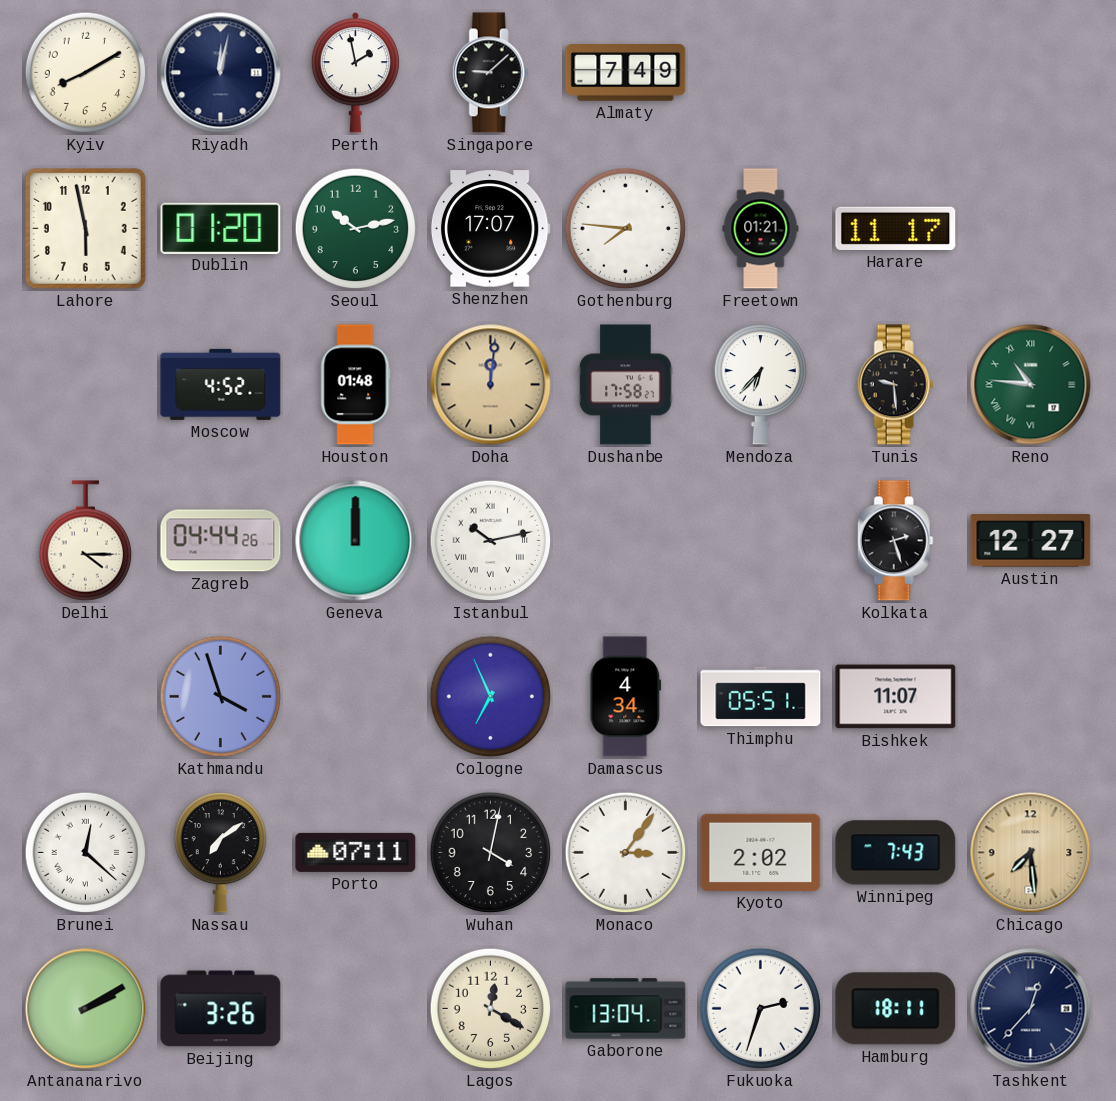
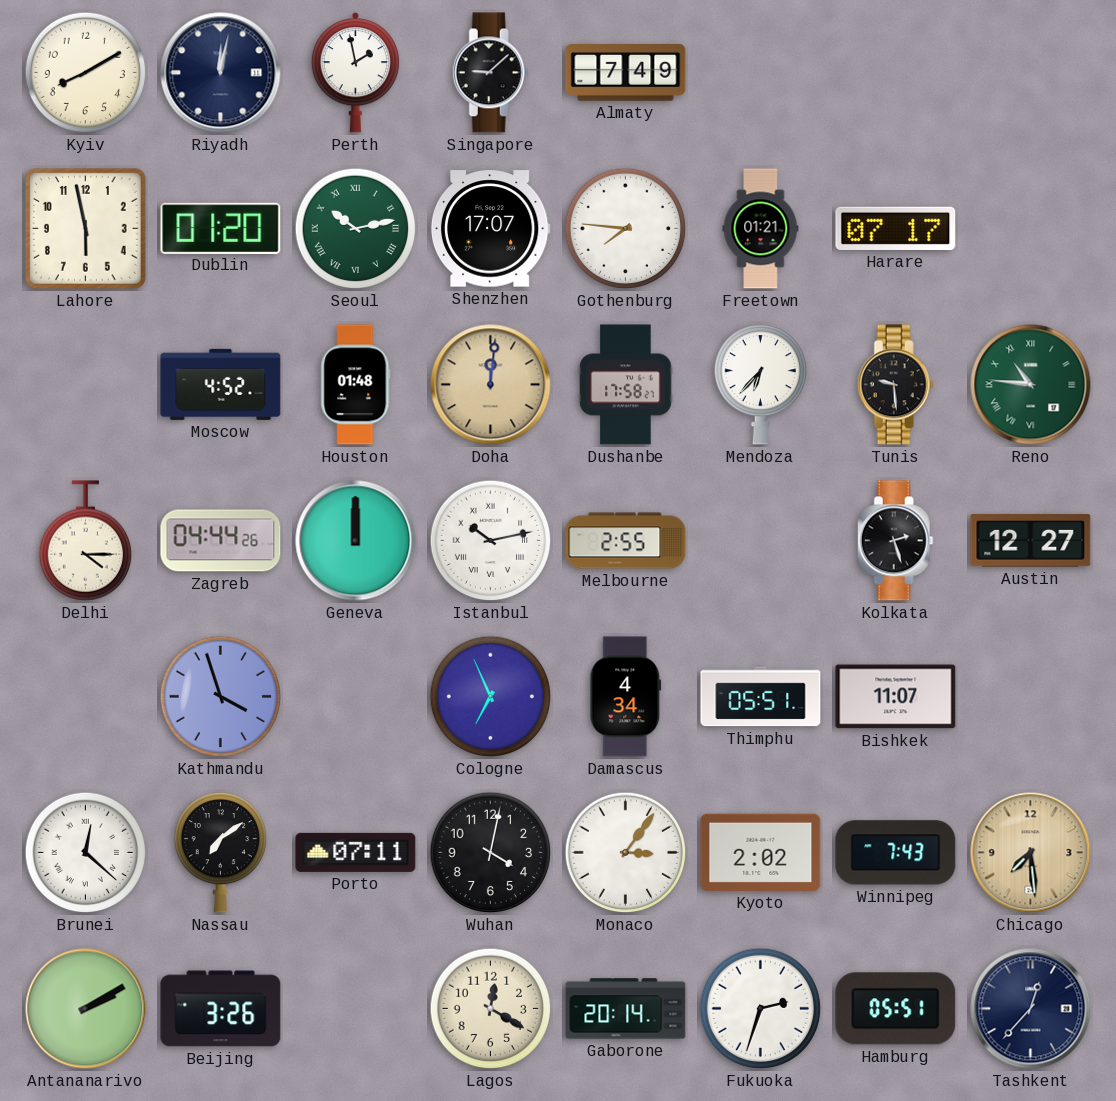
Seoul numerals: Arabic -> Roman
Harare: 11:17 -> 07:17
Melbourne: none -> 2:55
Gaborone: 13:04 -> 20:14
Hamburg: 18:11 -> 05:51
